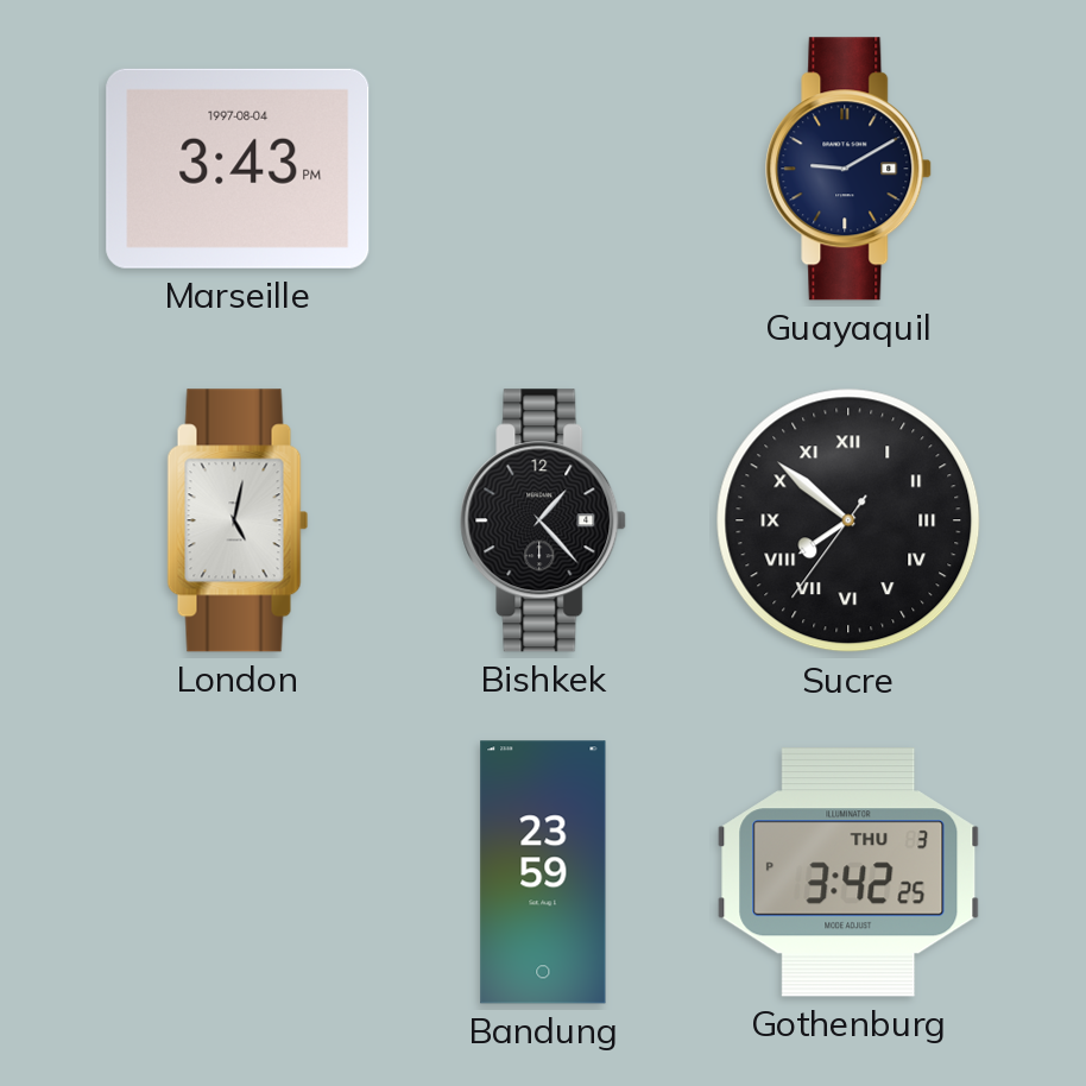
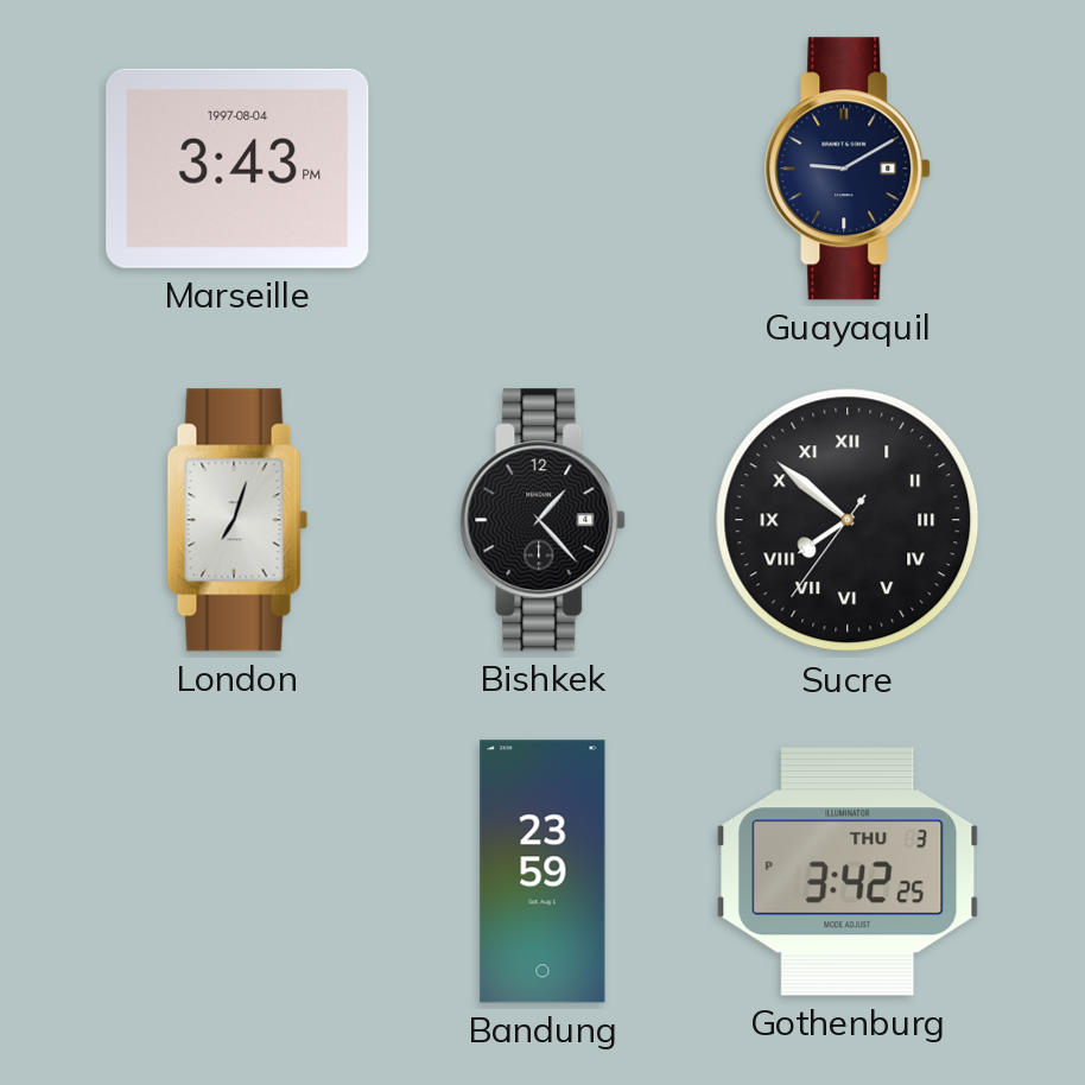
London: 5:02 -> 7:03
